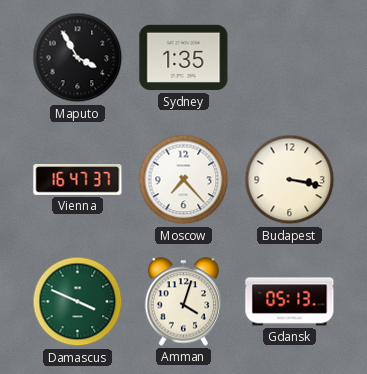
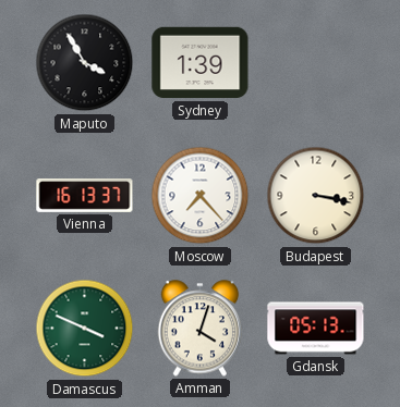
Sydney: 1:35 -> 1:39
Vienna: 16:47 -> 16:13
